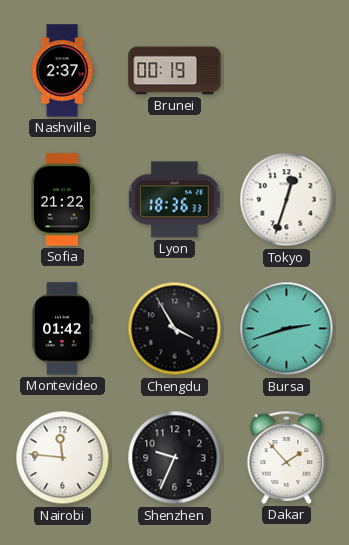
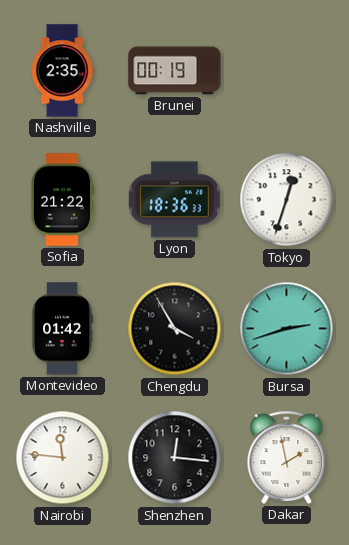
Nashville: 2:37 -> 2:35
Shenzhen: 9:34 -> 12:16
Dakar: 1:53 -> 1:58
